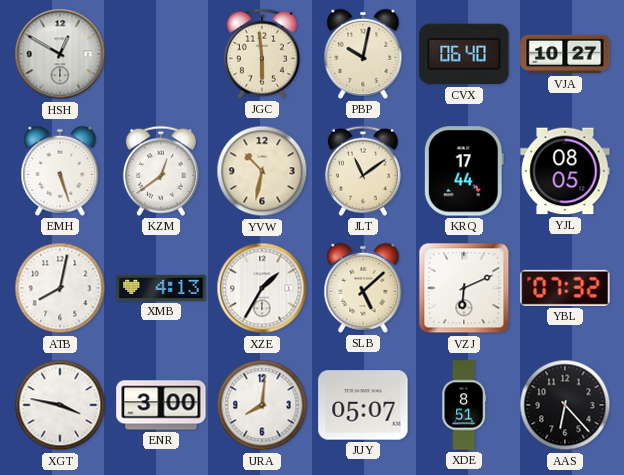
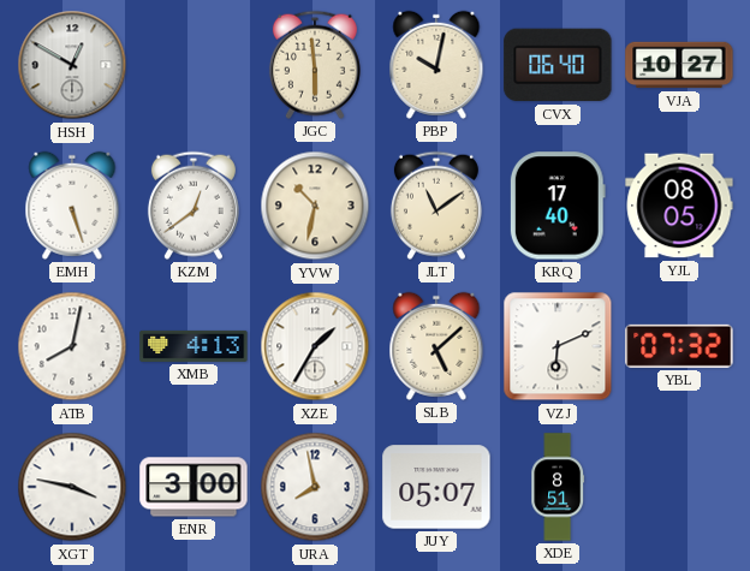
KRQ: 17:44 -> 17:40
URA: 8:01 -> 7:58
AAS: 6:23 -> none
